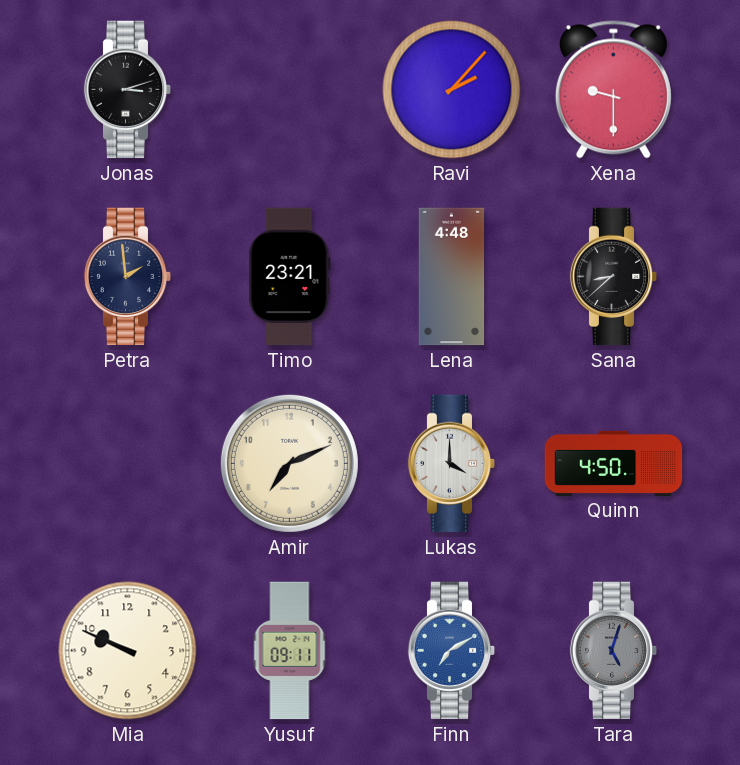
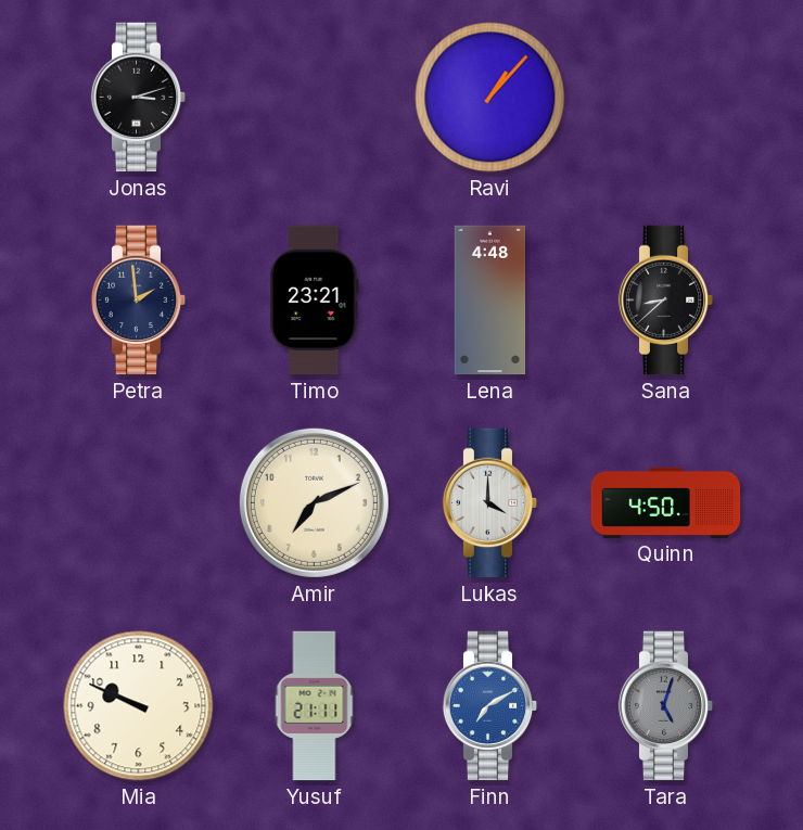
Ravi: 2:07 -> 1:07
Xena: 9:30 -> none
Yusuf: 09:11 -> 21:11
